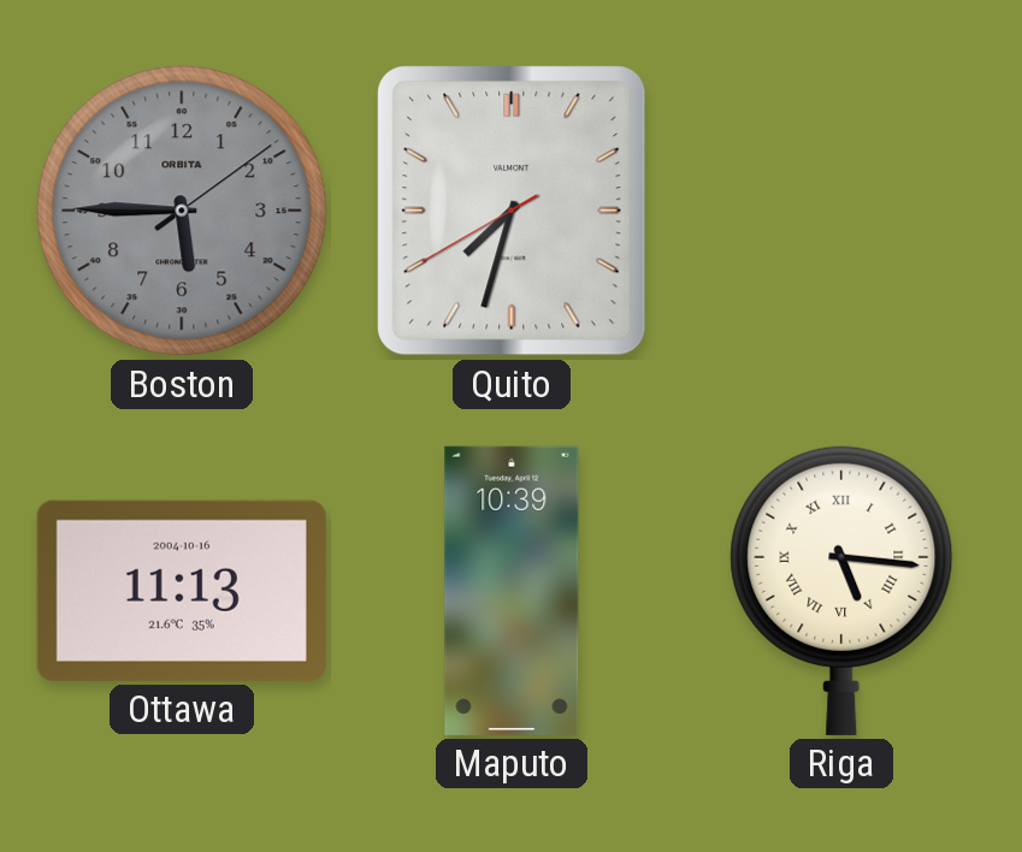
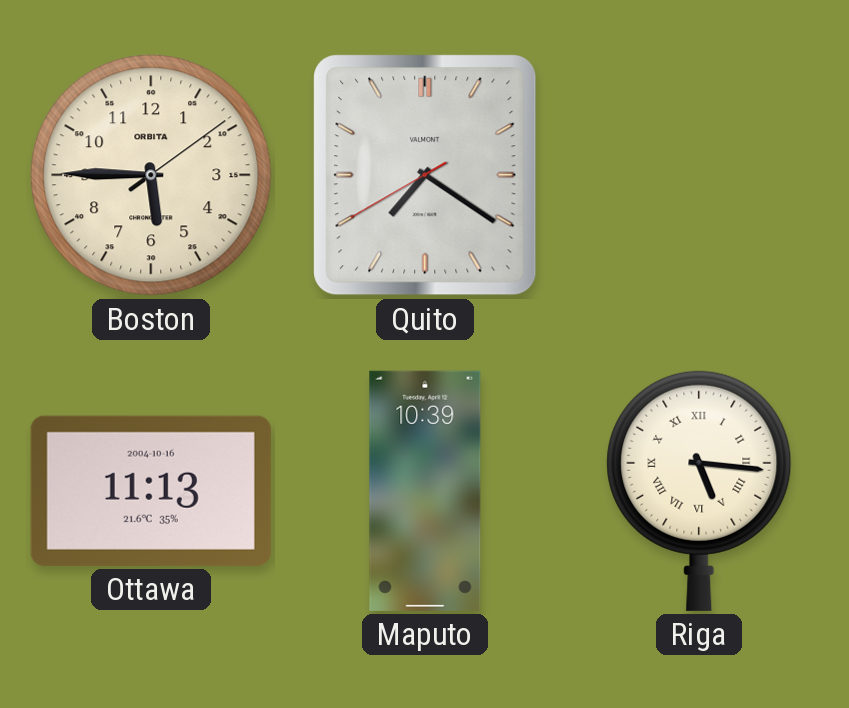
Boston dial: grey -> cream
Quito: 7:32 -> 7:20
